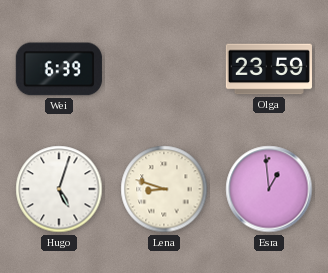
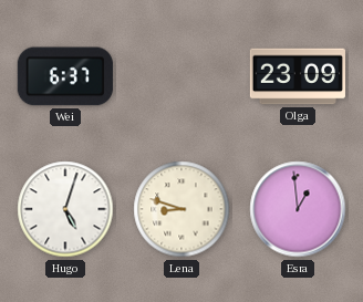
Wei: 6:39 -> 6:37
Olga: 23:59 -> 23:09
